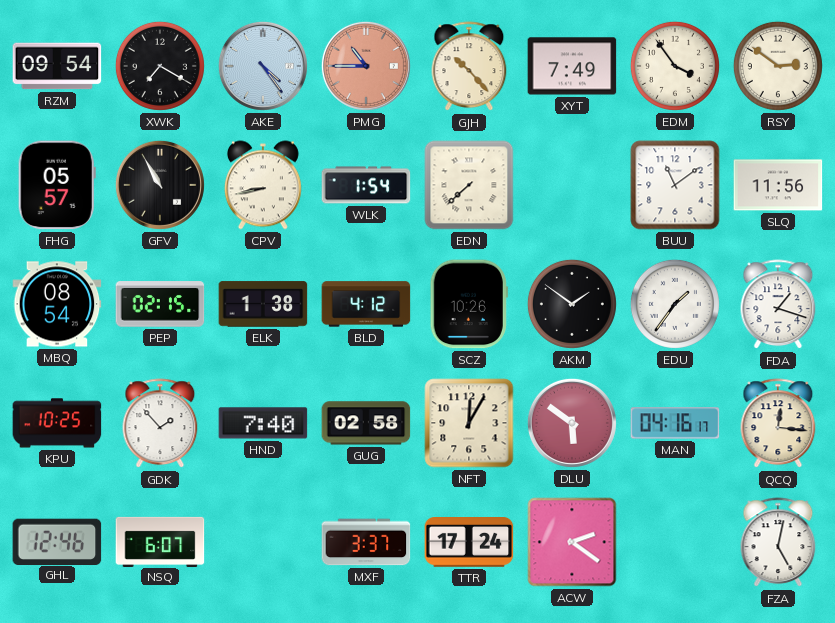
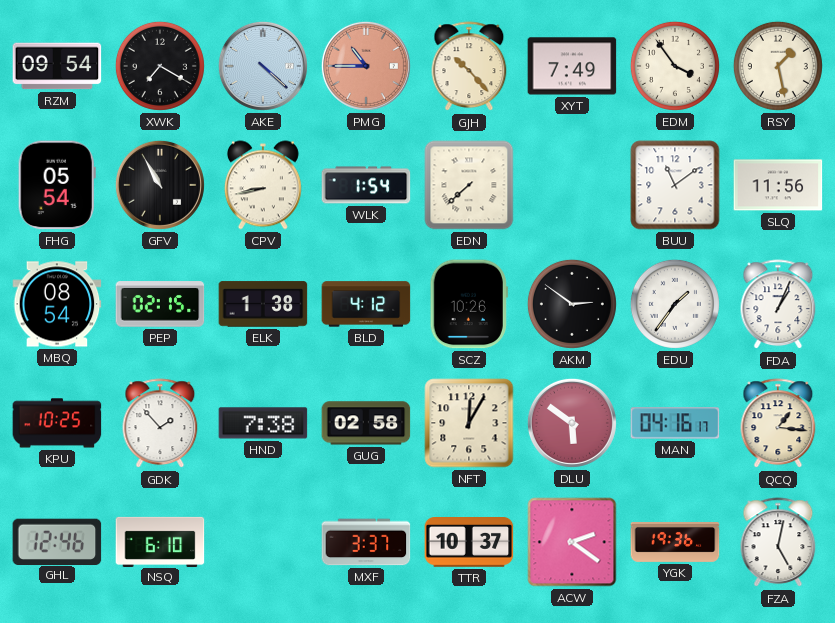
AKE: 4:24 -> 4:22
RSY: 2:51 -> 1:28
FHG: 05:57 -> 05:54
AKM: 1:51 -> 2:51
FDA: 1:18 -> 1:04
HND: 7:40 -> 7:38
QCQ: 12:16 -> 1:16
NSQ: 6:07 -> 6:10
TTR: 17:24 -> 10:37
YGK: none -> 19:36
